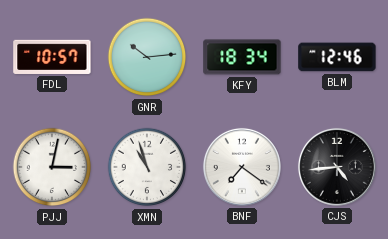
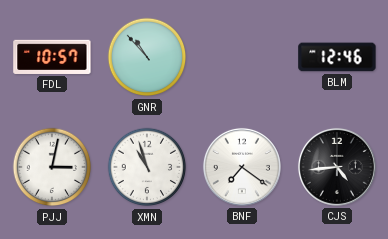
GNR: 10:14 -> 10:53
KFY: 18:34 -> none
